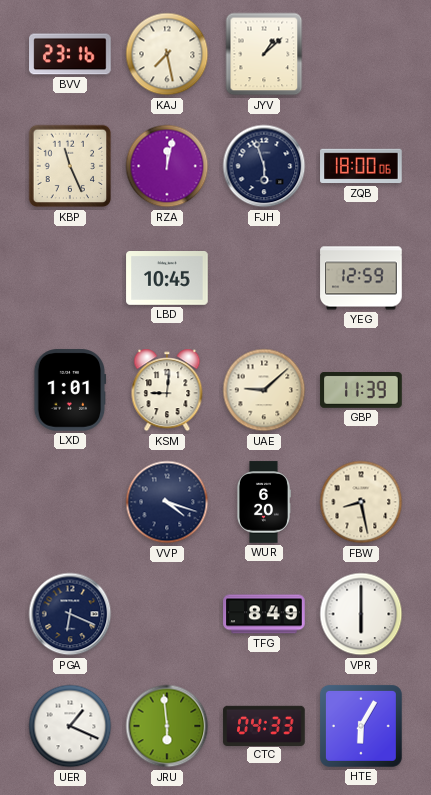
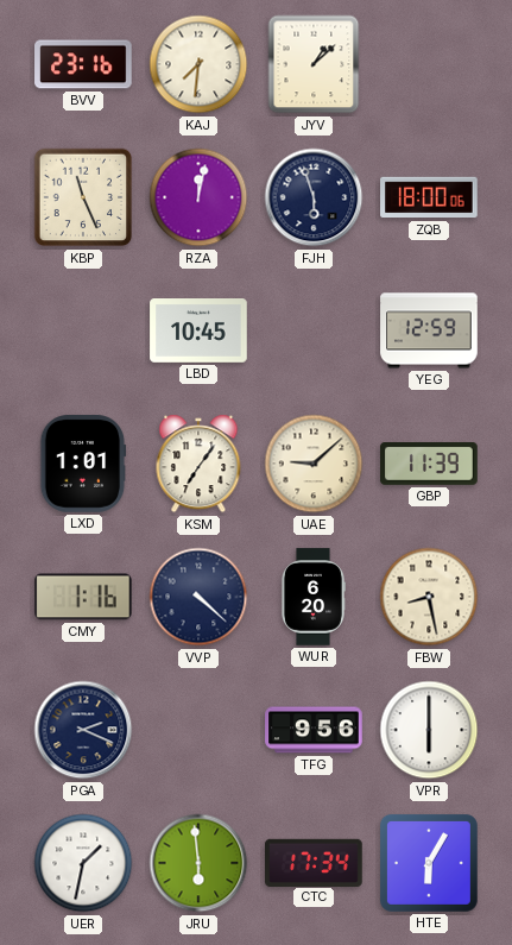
KAJ: 7:28 -> 7:31
KSM: 9:01 -> 7:06
CMY: none -> 1:16
VVP: 4:18 -> 4:22
PGA: 6:19 -> 2:19
TFG: 8:49 -> 9:56
UER: 1:19 -> 1:32
CTC: 04:33 -> 17:34
